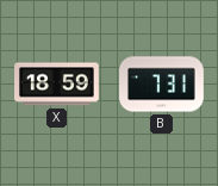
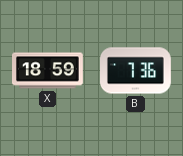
B: 7:31 -> 7:36
